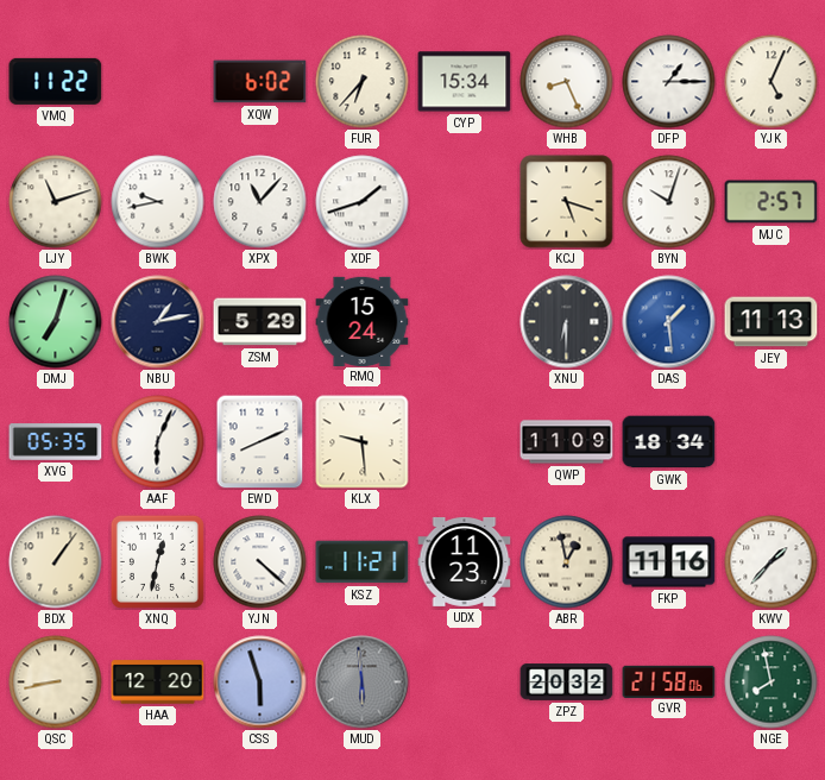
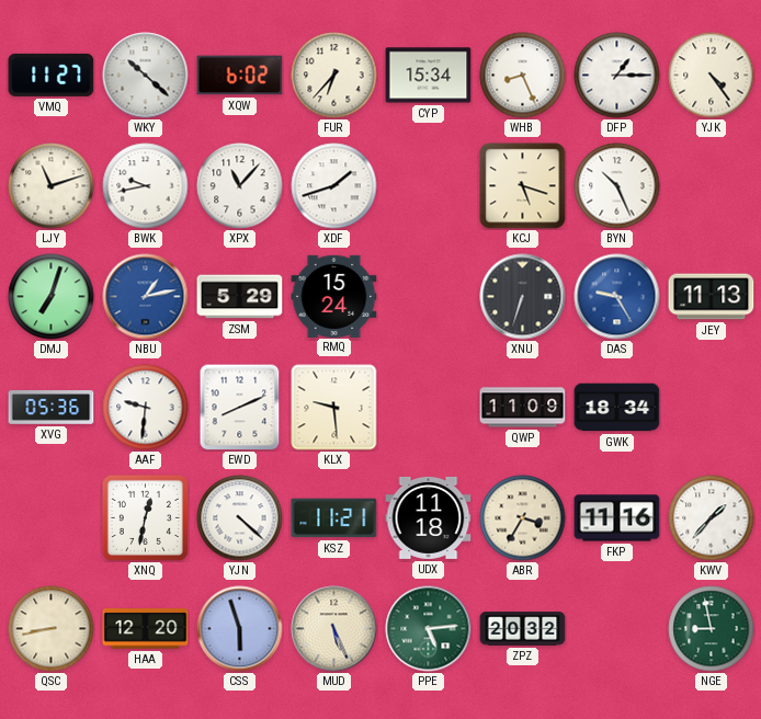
VMQ: 11:22 -> 11:27
WKY: none -> 10:22
YJK: 5:04 -> 4:24
BYN: 10:03 -> 10:26
MJC: 2:57 -> none
NBU dial: navy -> blue
XNU: 6:30 -> 6:33
DAS: 1:29 -> 9:25
XVG: 05:35 -> 05:36
AAF: 6:04 -> 9:31
BDX: 1:06 -> none
UDX: 11:23 -> 11:18
ABR: 12:58 -> 3:35
MUD: 5:59 -> 5:26
MUD dial: grey -> cream
PPE: none -> 5:14
GVR: 21:58 -> none
NGE: 7:58 -> 8:58
